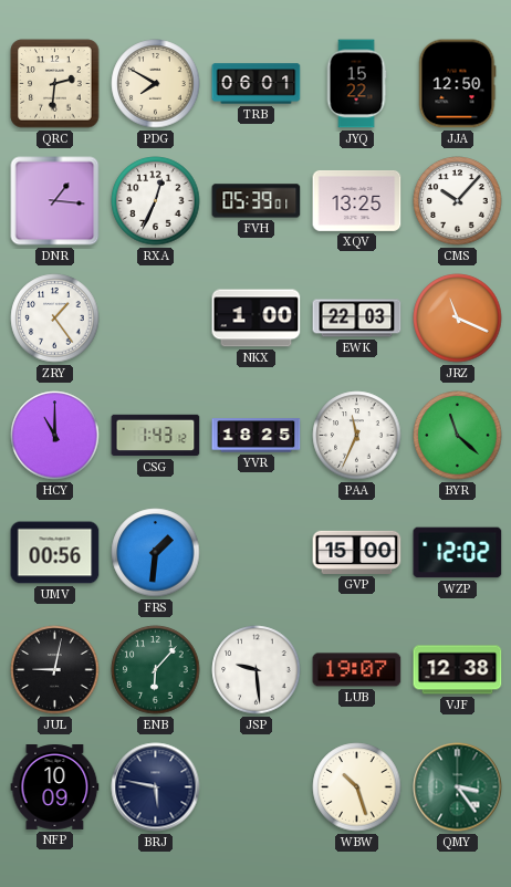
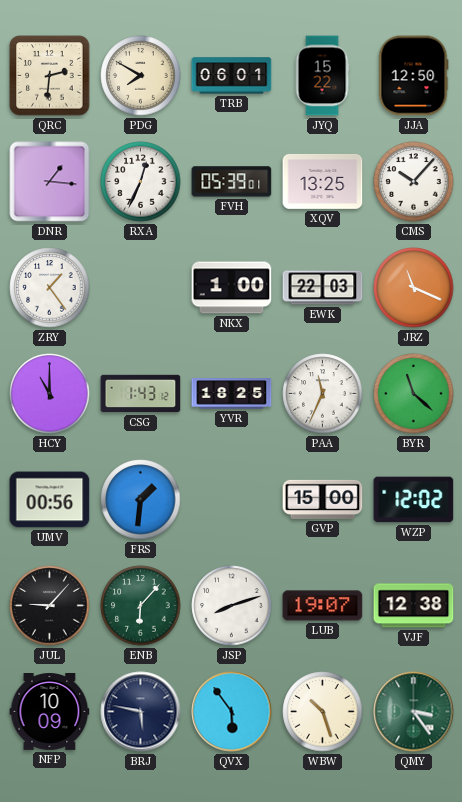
JUL: 9:02 -> 9:07
JSP: 9:29 -> 8:12
QVX: none -> 5:54
